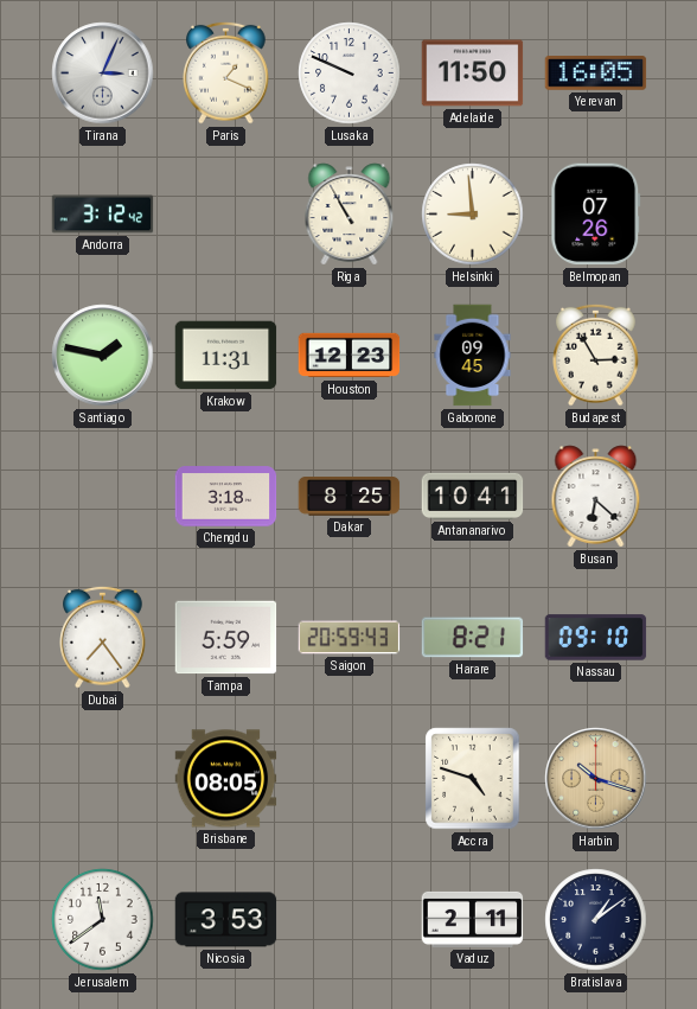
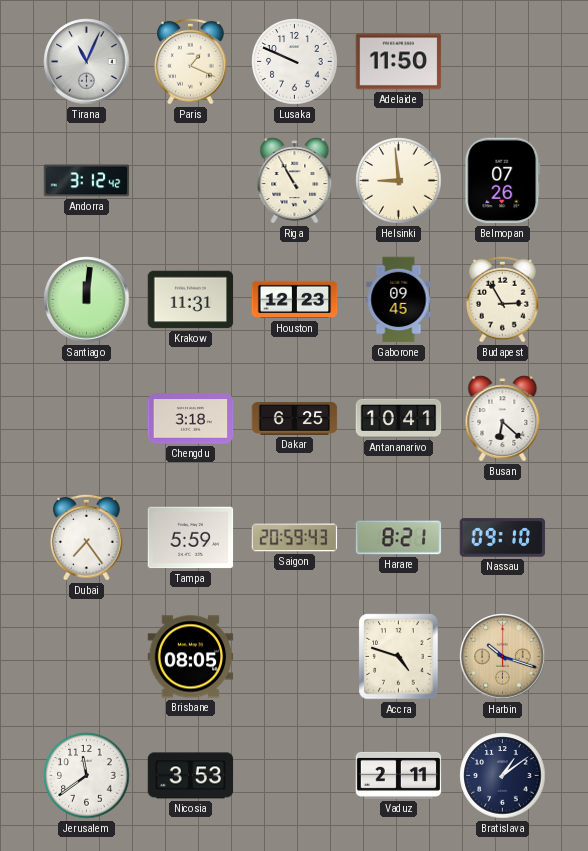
Tirana: 3:04 -> 11:04
Yerevan: 16:05 -> none
Santiago: 1:47 -> 12:01
Dakar: 8:25 -> 6:25
